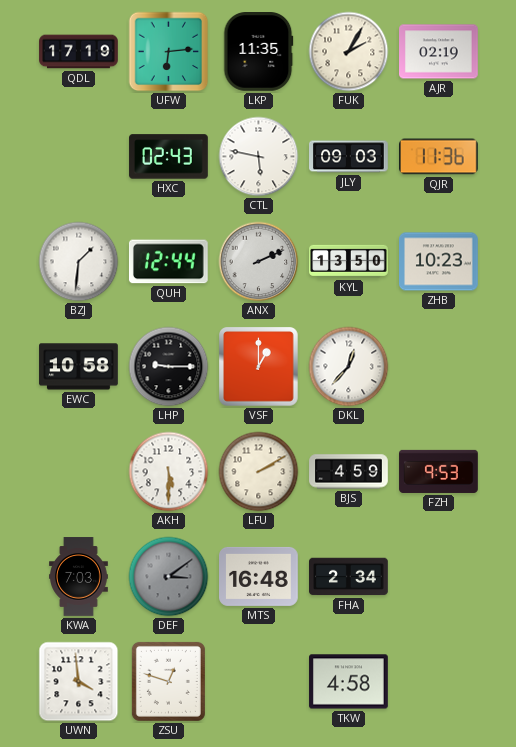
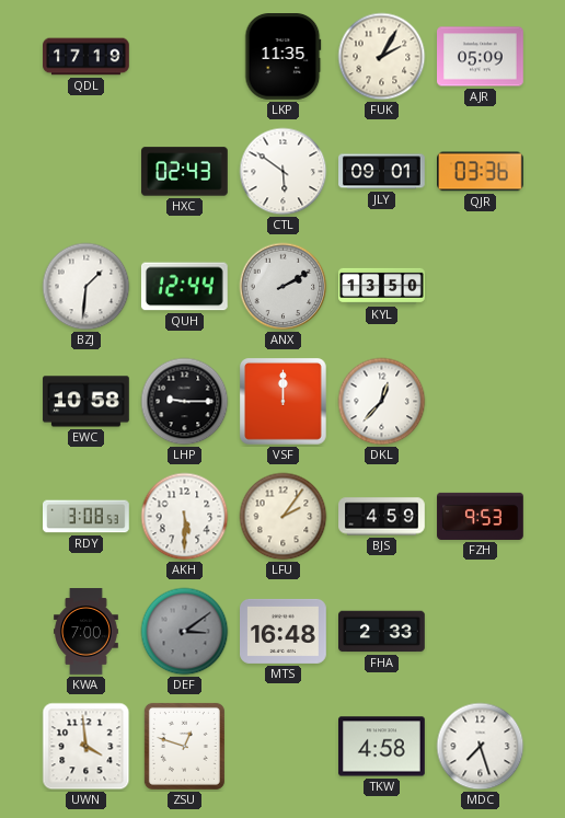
UFW: 6:14 -> none
AJR: 02:19 -> 05:09
CTL: 5:47 -> 5:51
JLY: 09:03 -> 09:01
QJR: 11:36 -> 03:36
ANX: 2:11 -> 2:10
ZHB: 10:23 -> none
VSF: 1:00 -> 12:00
RDY: none -> 3:08
LFU: 2:10 -> 2:06
KWA: 7:03 -> 7:00
FHA: 2:34 -> 2:33
MDC: none -> 7:27
